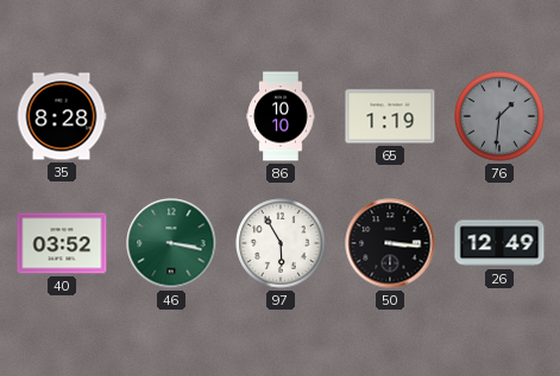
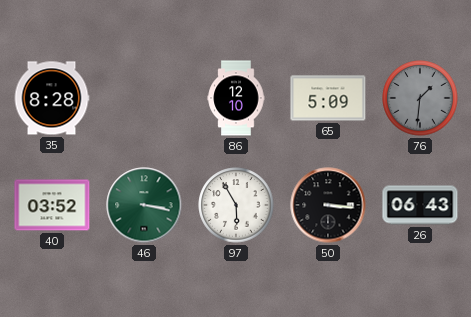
86: 10:10 -> 12:10
65: 1:19 -> 5:09
26: 12:49 -> 06:43
